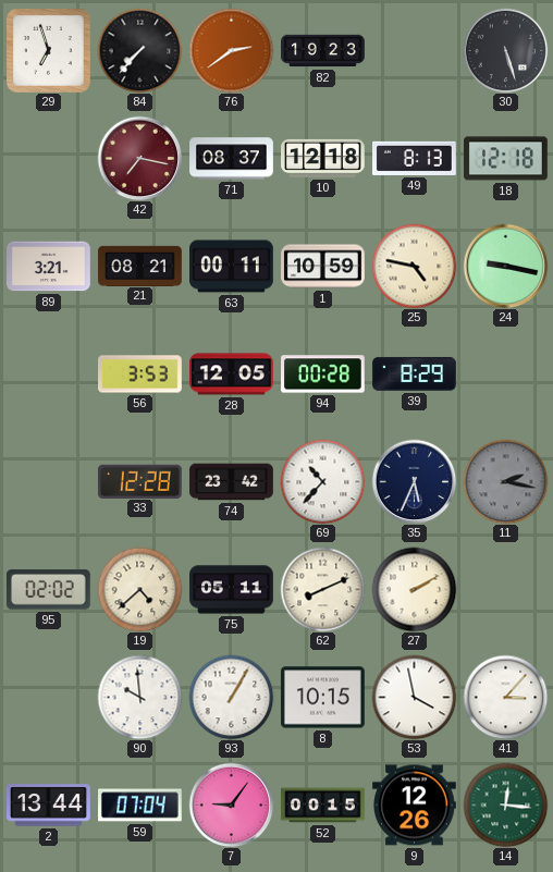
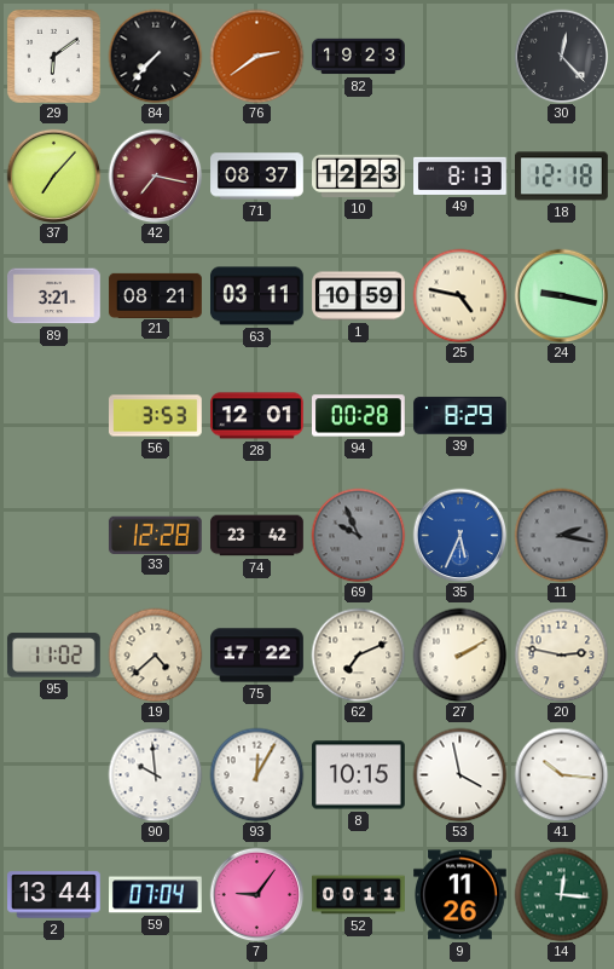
29: 6:57 -> 6:09
30: 5:27 -> 12:23
37: none -> 7:07
10: 12:18 -> 12:23
63: 00:11 -> 03:11
28: 12:05 -> 12:01
69: 10:37 -> 9:56
69 dial: white -> grey
35 dial: navy -> blue
95: 02:02 -> 11:02
75: 05:11 -> 17:22
62: 8:11 -> 7:11
20: none -> 2:47
93: 1:05 -> 12:05
41: 3:07 -> 10:16
52: 00:15 -> 00:11
9: 12:26 -> 11:26
